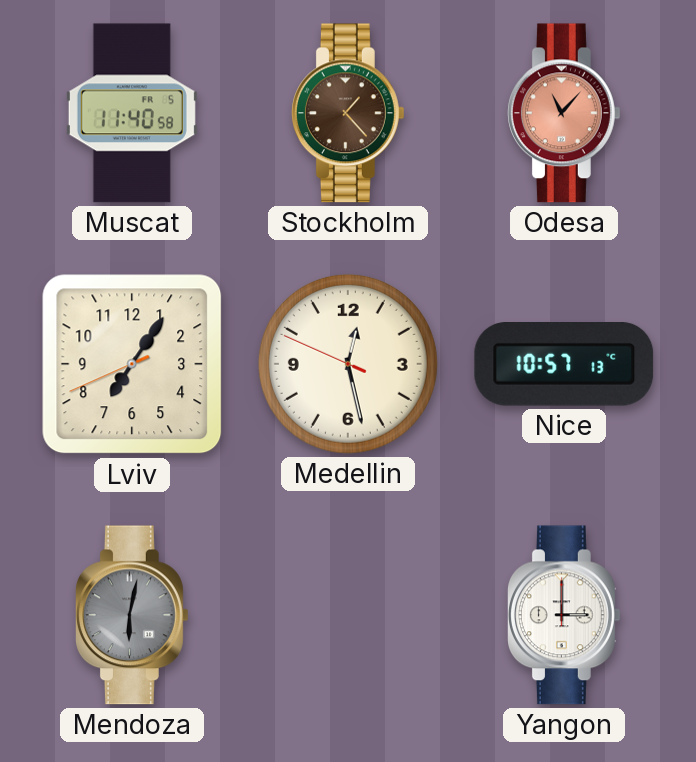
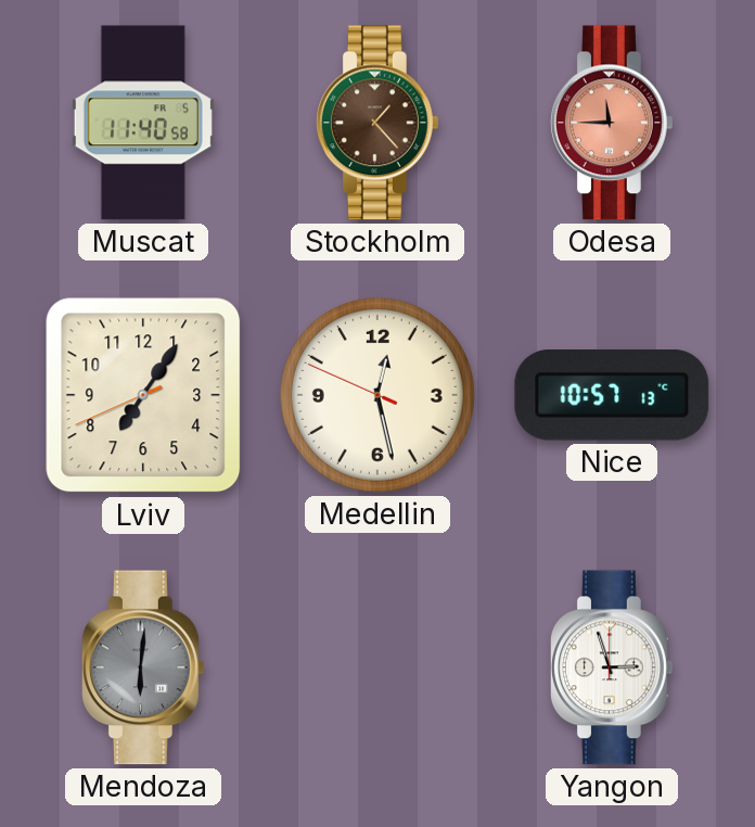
Odesa: 11:07 -> 11:45
Mendoza: 6:02 -> 6:01
Yangon: 3:00 -> 2:57
